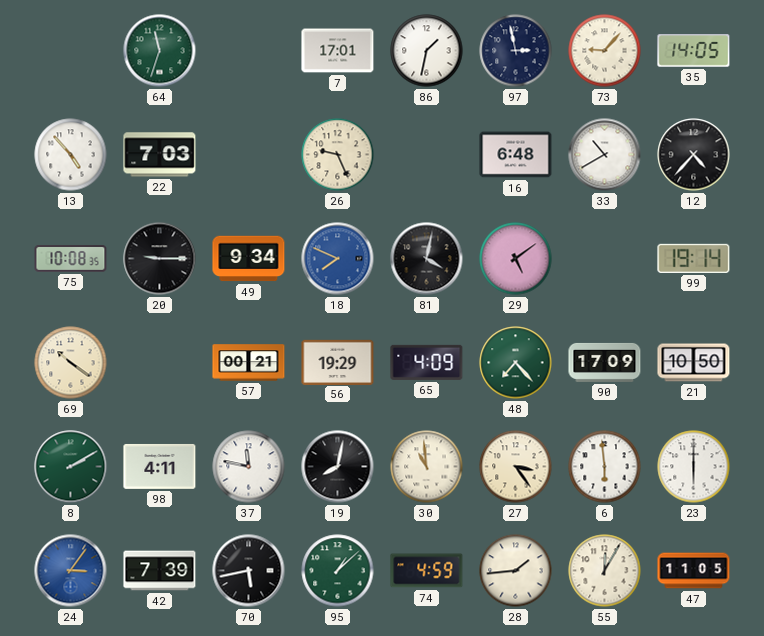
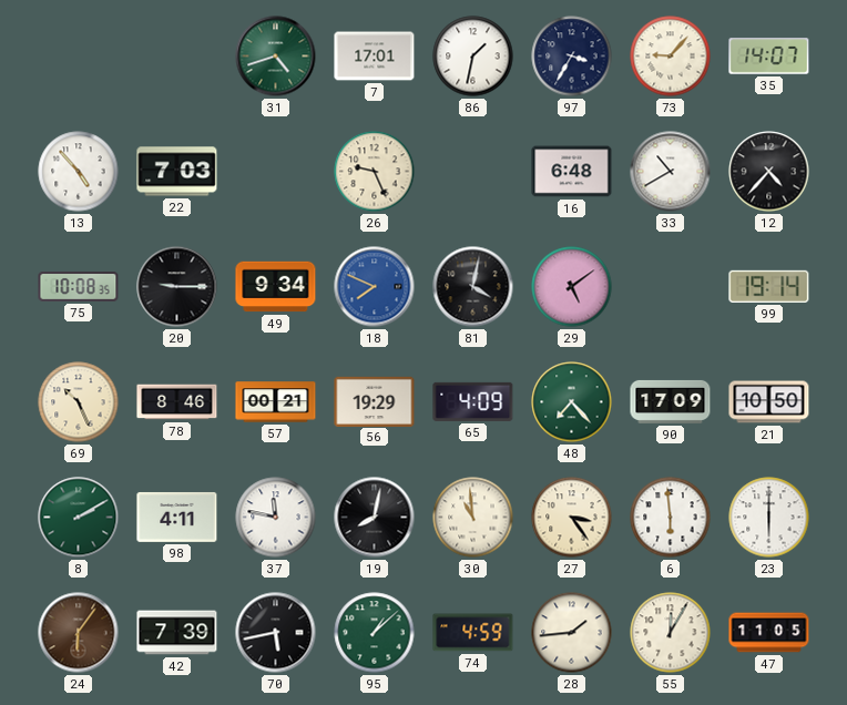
64: 11:33 -> none
31: none -> 4:42
97: 2:58 -> 3:35
35: 14:05 -> 14:07
69: 10:21 -> 10:26
78: none -> 8:46
24: 3:06 -> 6:06
24 dial: blue -> brown
